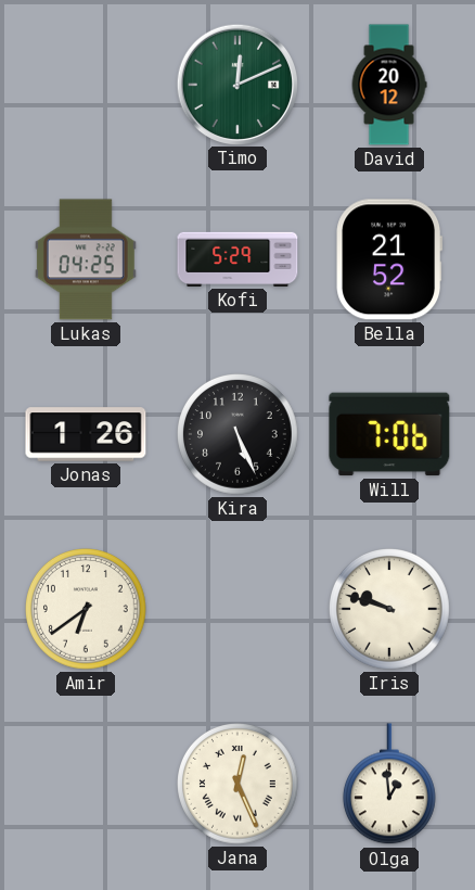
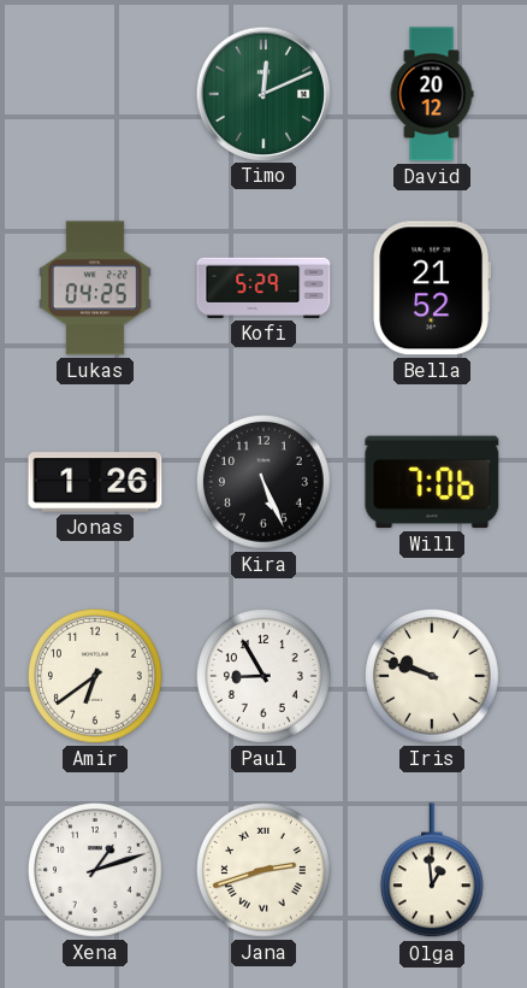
Paul: none -> 8:55
Xena: none -> 1:12
Jana: 12:26 -> 2:42
